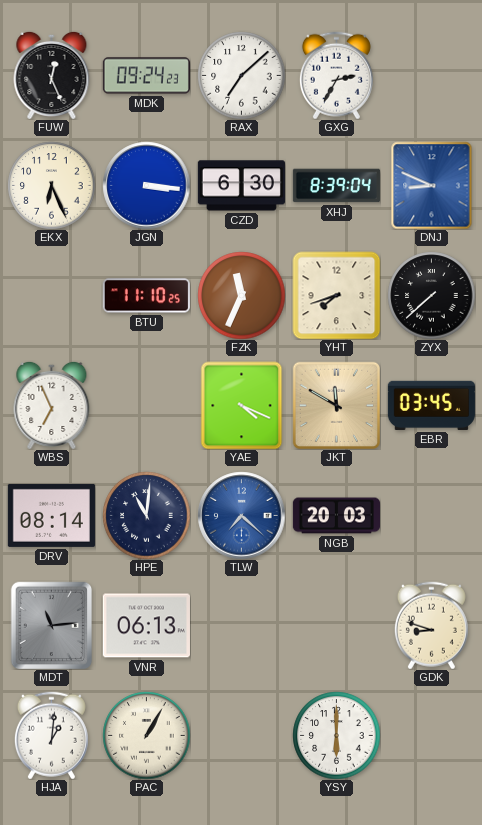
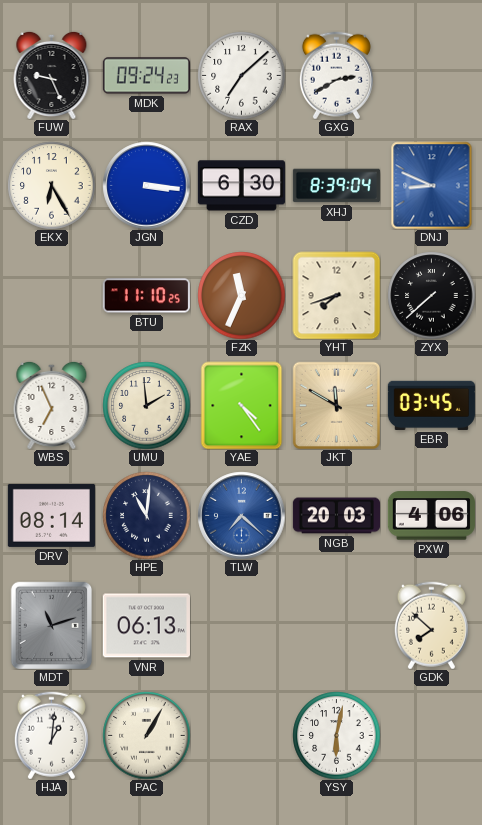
FUW: 12:26 -> 9:26
GXG: 2:35 -> 2:40
EKX: 6:26 -> 6:25
UMU: none -> 1:59
YAE: 4:19 -> 4:24
PXW: none -> 4:06
MDT: 11:14 -> 11:12
GDK: 8:48 -> 7:52
YSY: 6:00 -> 6:02
